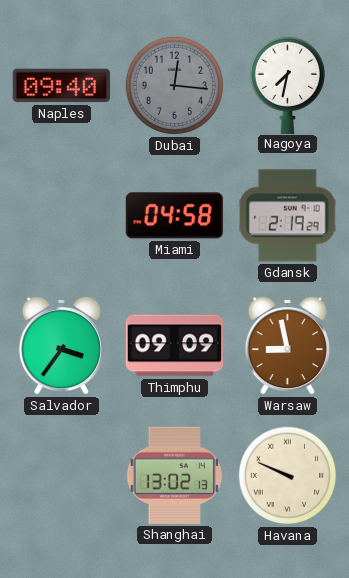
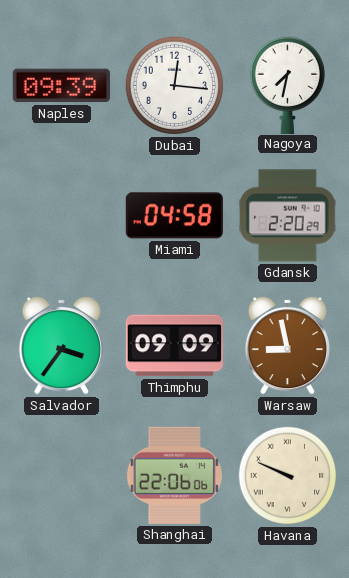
Naples: 09:40 -> 09:39
Dubai dial: grey -> white
Gdansk: 2:19 -> 2:20
Shanghai: 13:02 -> 22:06
